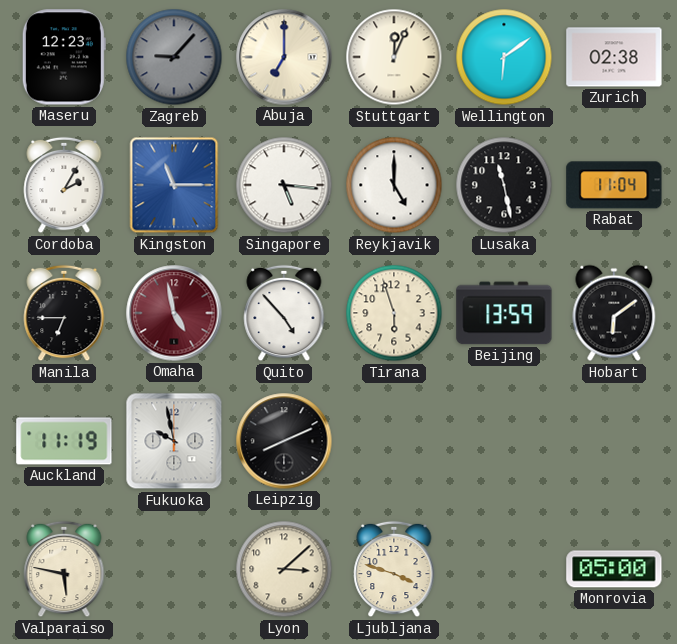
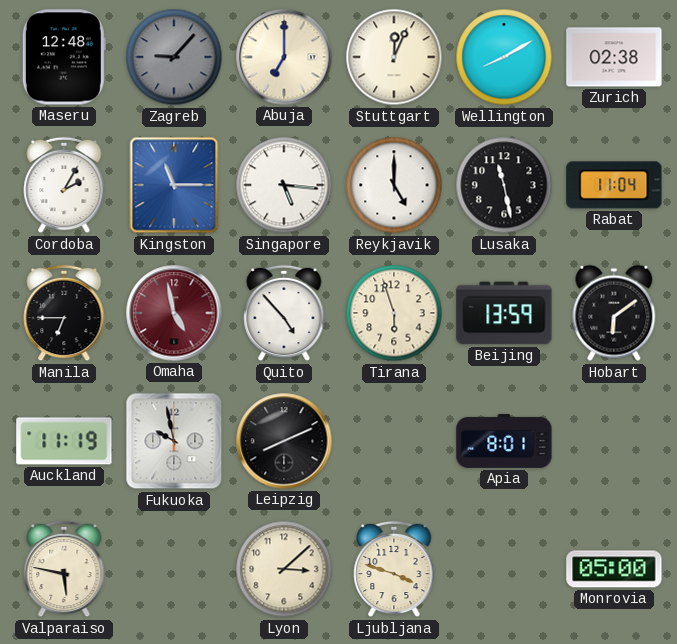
Maseru: 12:23 -> 12:48
Wellington: 6:09 -> 8:10
Apia: none -> 8:01
